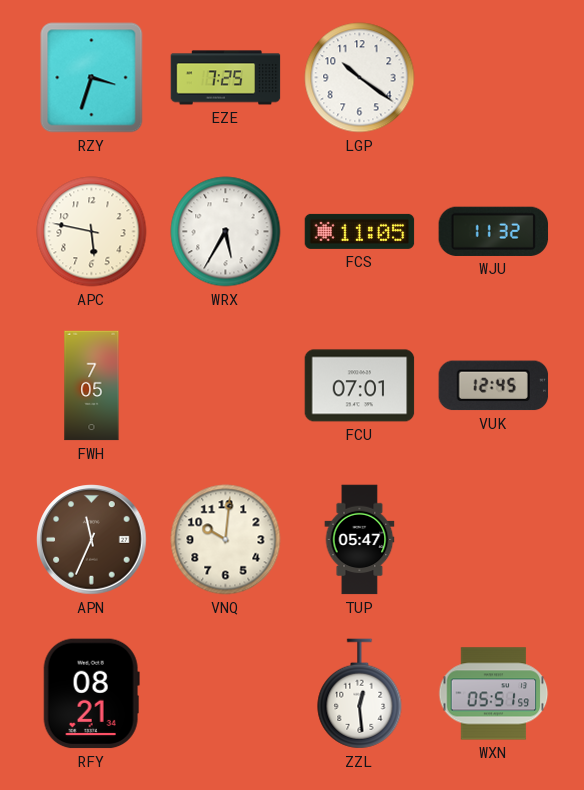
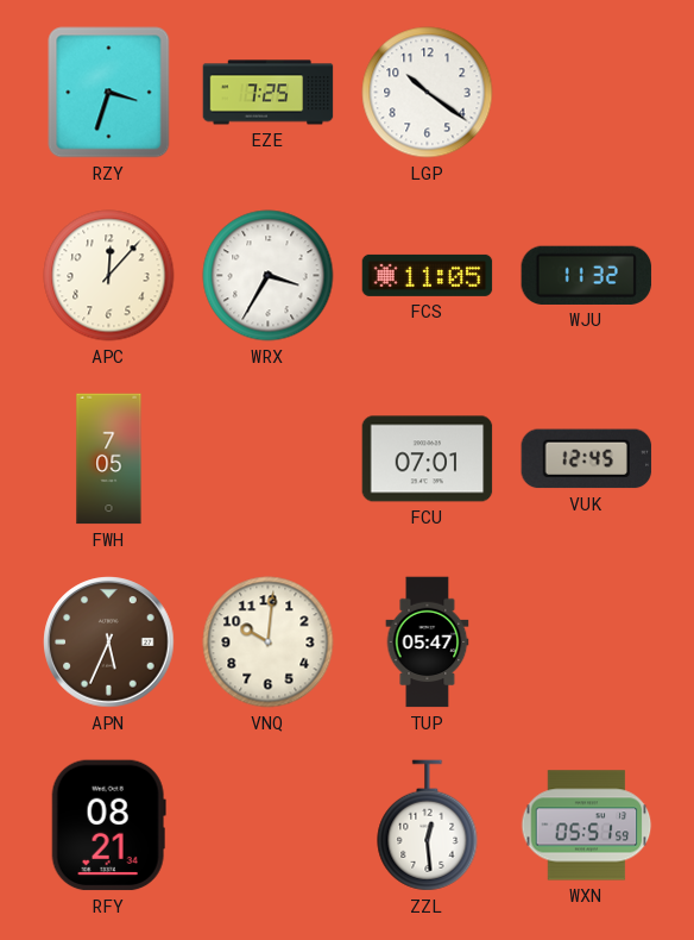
APC: 5:47 -> 12:07
WRX: 5:35 -> 3:35
APN: 11:34 -> 5:34
